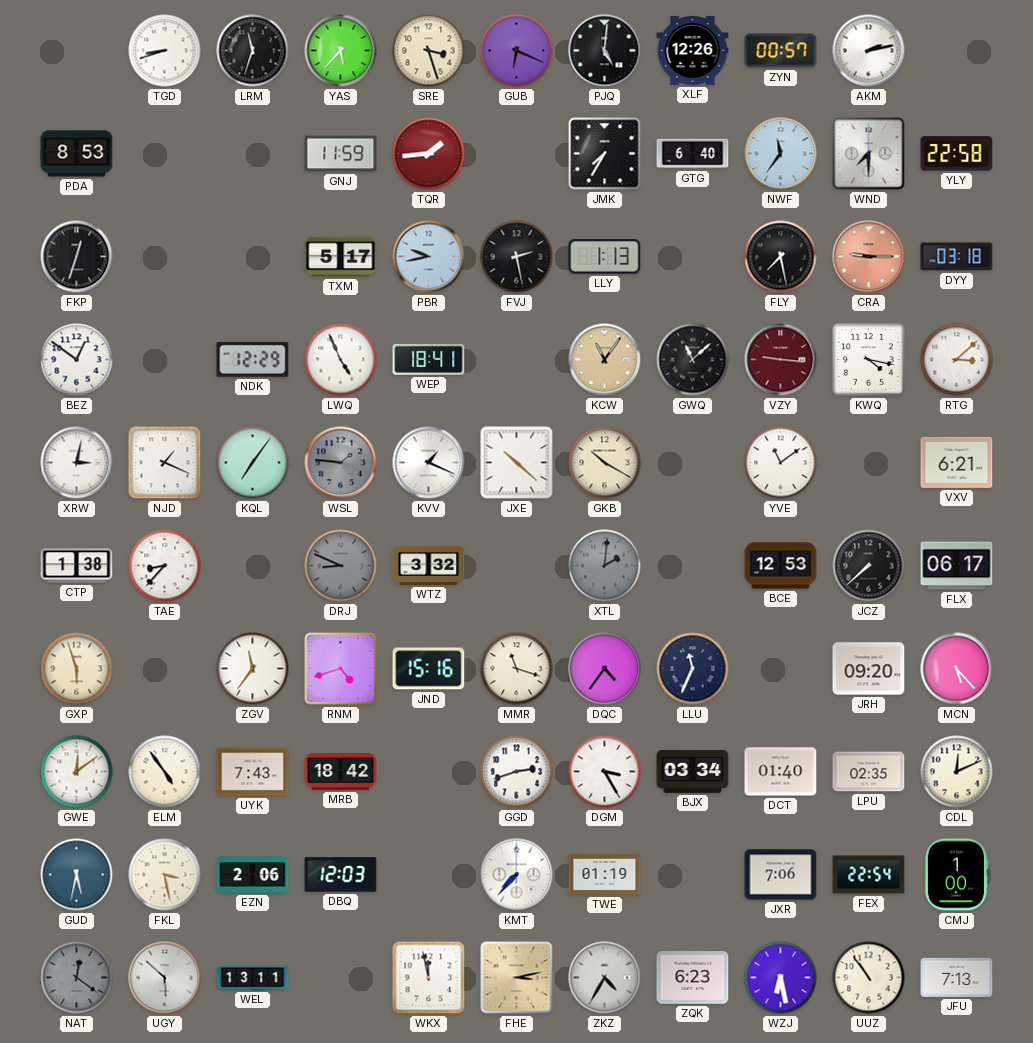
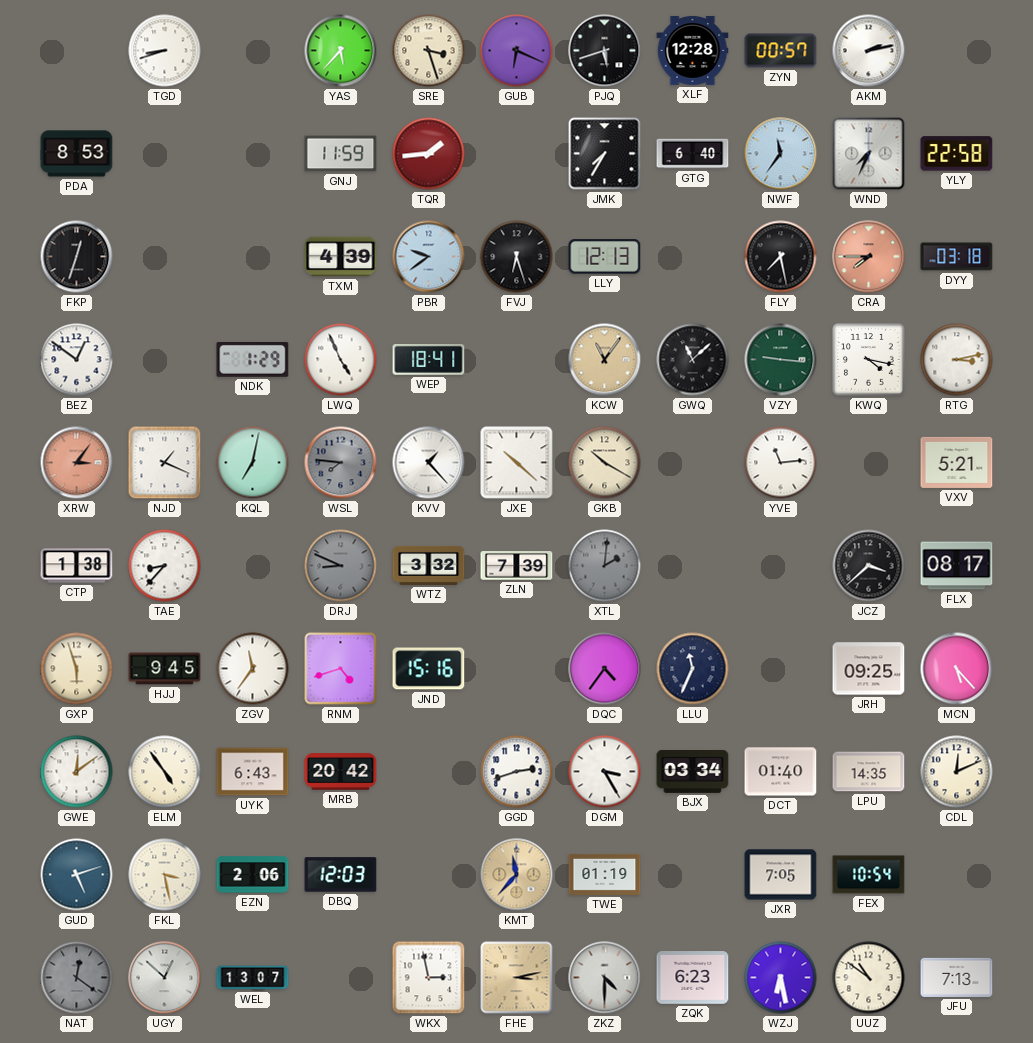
LRM: 11:33 -> none
PJQ: 5:01 -> 5:42
XLF: 12:26 -> 12:28
WND: 7:30 -> 7:34
TXM: 5:17 -> 4:39
PBR: 9:43 -> 9:39
FVJ: 2:28 -> 6:27
LLY: 1:13 -> 12:13
CRA: 9:15 -> 7:45
NDK: 12:29 -> 1:29
VZY dial: burgundy -> green
RTG: 3:08 -> 3:13
XRW: 3:02 -> 3:06
XRW dial: white -> salmon
KQL: 7:06 -> 7:02
WSL: 1:46 -> 7:46
KVV: 1:19 -> 1:23
YVE: 11:09 -> 11:14
VXV: 6:21 -> 5:21
ZLN: none -> 7:39
BCE: 12:53 -> none
JCZ: 7:38 -> 3:38
FLX: 06:17 -> 08:17
HJJ: none -> 9:45
MMR: 11:18 -> none
JRH: 09:20 -> 09:25
UYK: 7:43 -> 6:43
MRB: 18:42 -> 20:42
LPU: 02:35 -> 14:35
GUD: 5:32 -> 5:12
KMT: 7:37 -> 11:37
KMT dial: white -> champagne
JXR: 7:06 -> 7:05
FEX: 22:54 -> 10:54
CMJ: 1:00 -> none
UGY: 5:52 -> 12:52
WEL: 13:11 -> 13:07
WKX: 11:58 -> 2:58
ZKZ: 4:35 -> 4:30
UUZ: 10:54 -> 10:51
